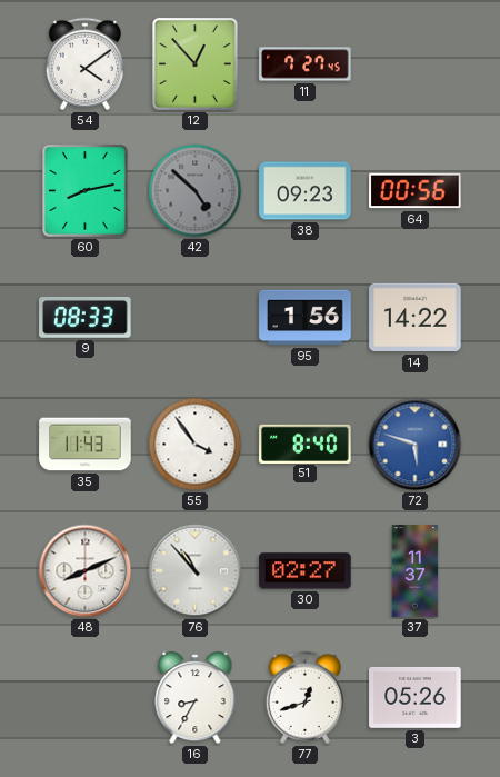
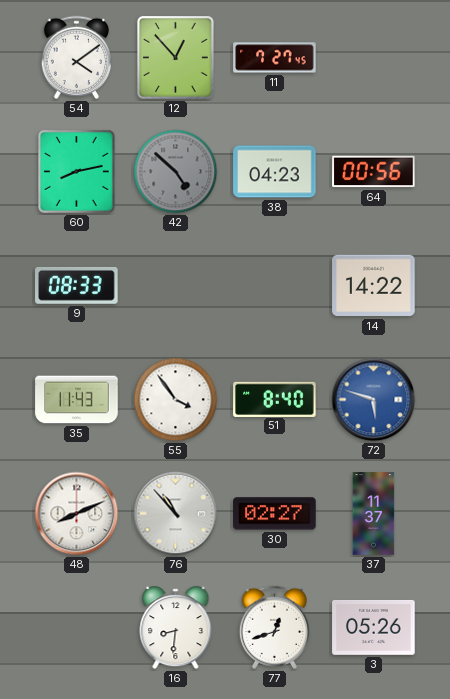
38: 09:23 -> 04:23
95: 1:56 -> none
16: 8:35 -> 8:31
